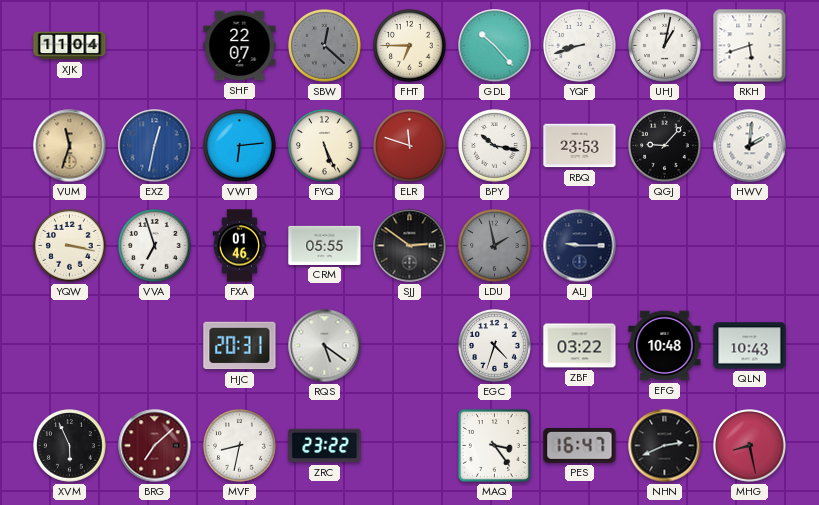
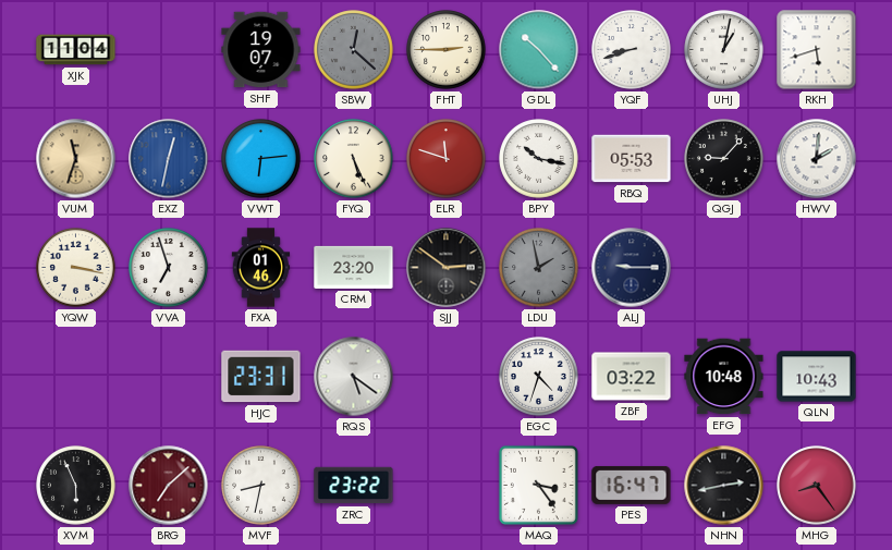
SHF: 22:07 -> 19:07
FHT: 6:45 -> 2:45
RBQ: 23:53 -> 05:53
CRM: 05:55 -> 23:20
HJC: 20:31 -> 23:31
NHN: 2:41 -> 2:43
MHG: 8:28 -> 8:24
